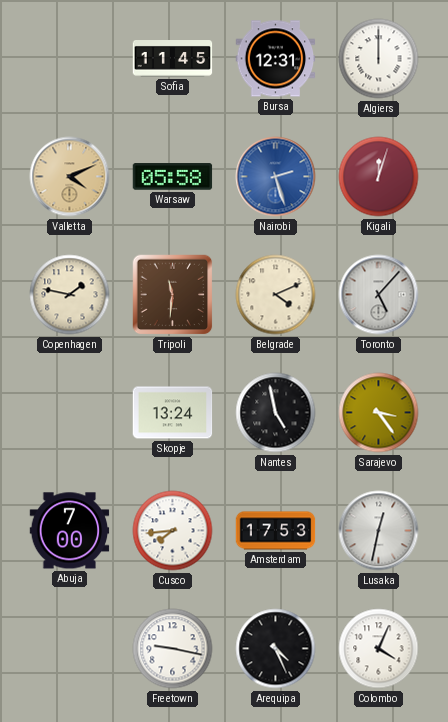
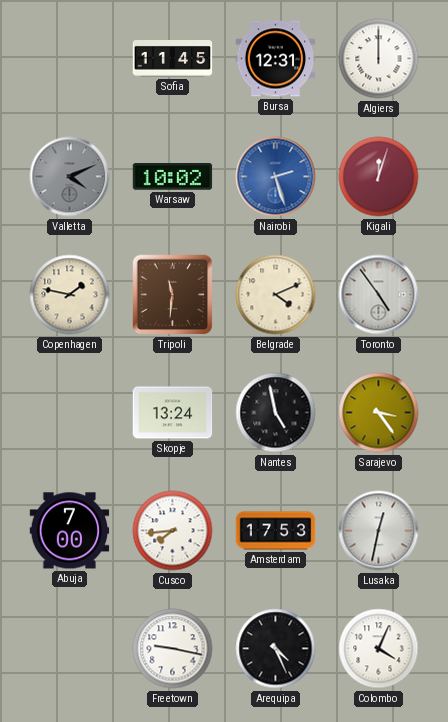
Valletta dial: champagne -> grey
Warsaw: 05:58 -> 10:02
Toronto: 5:07 -> 4:54
